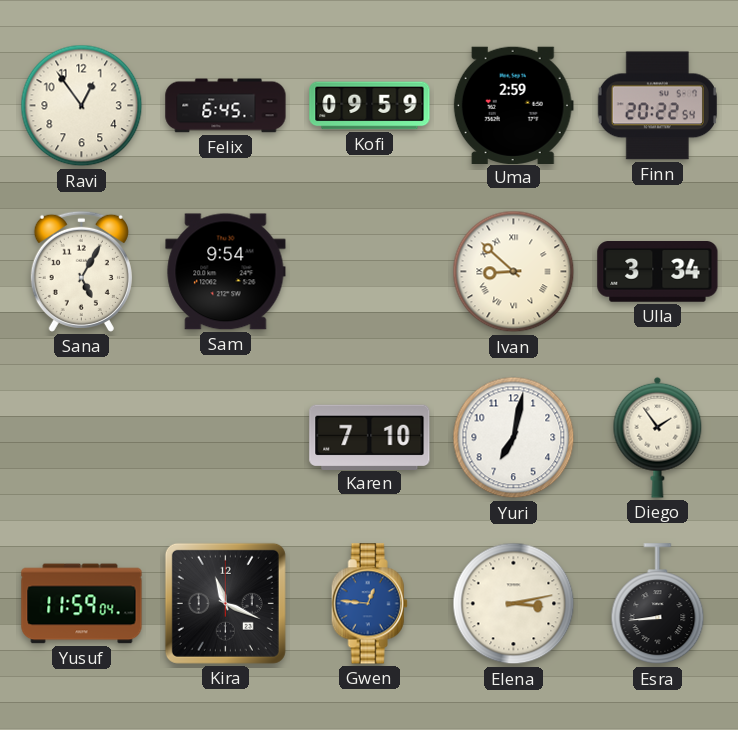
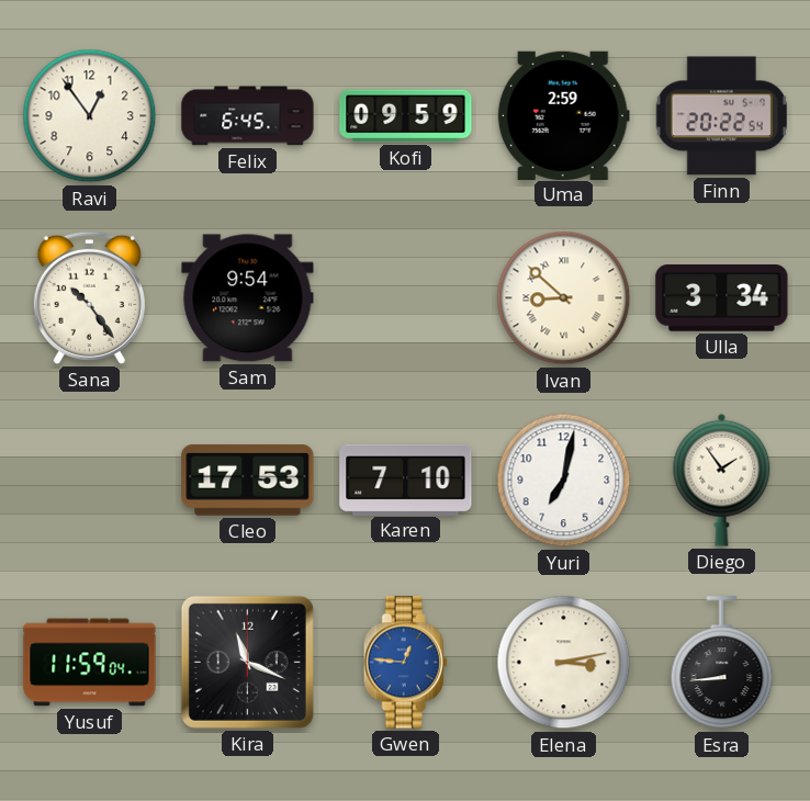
Sana: 5:05 -> 10:24
Cleo: none -> 17:53
